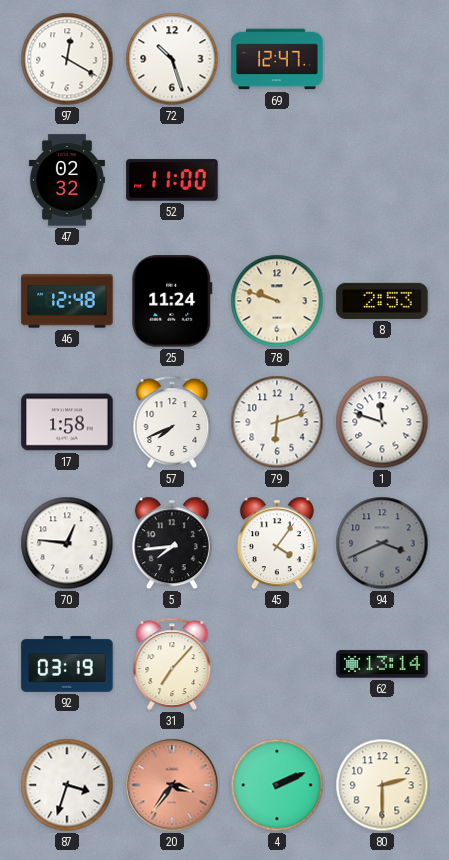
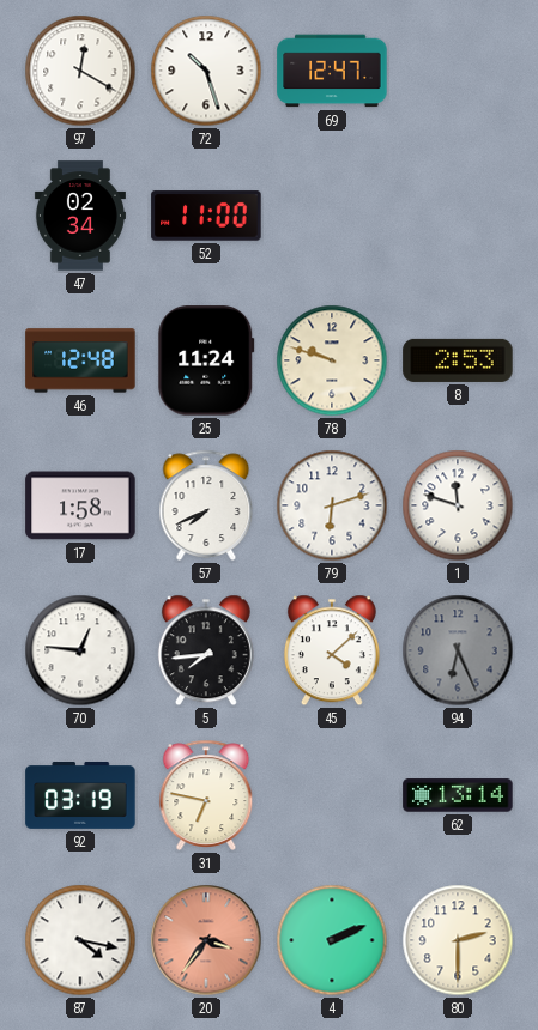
47: 02:32 -> 02:34
45: 4:06 -> 4:08
94: 3:41 -> 6:26
31: 7:07 -> 6:47
87: 3:33 -> 4:17
